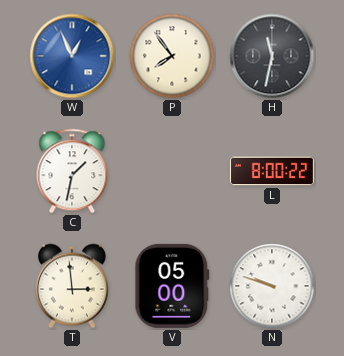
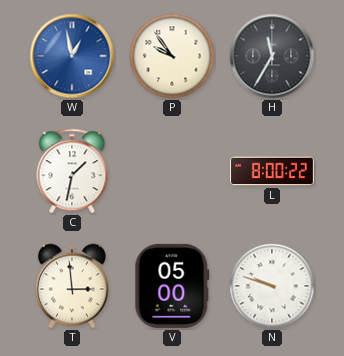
W: 12:56 -> 12:58
P: 7:54 -> 9:54
H: 11:32 -> 11:35
